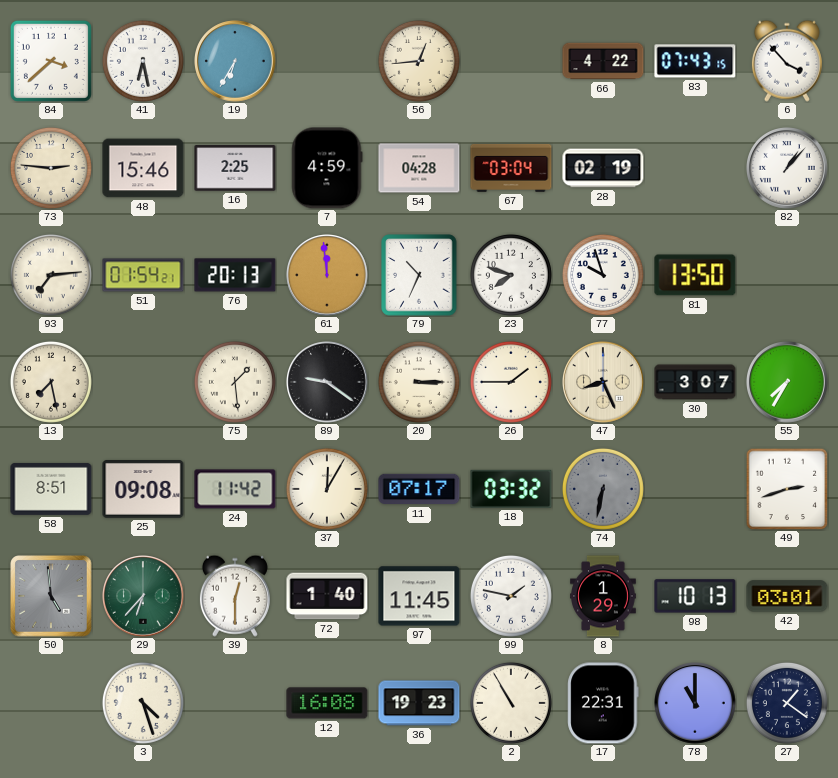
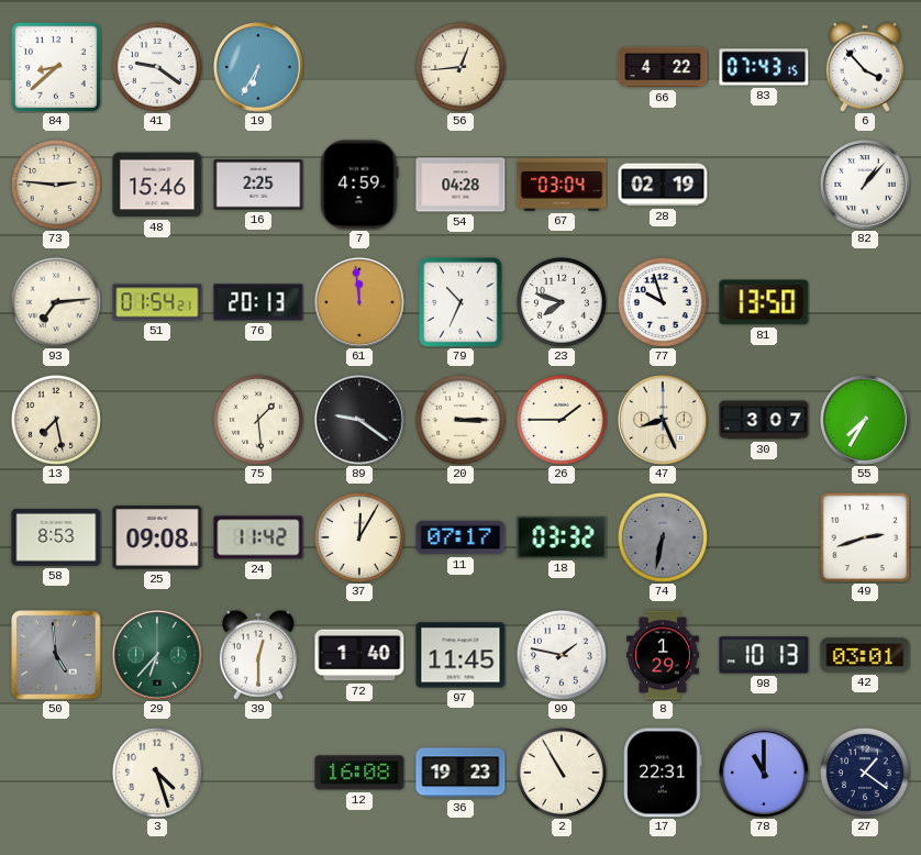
84: 3:38 -> 8:38
41: 6:28 -> 9:21
58: 8:51 -> 8:53
